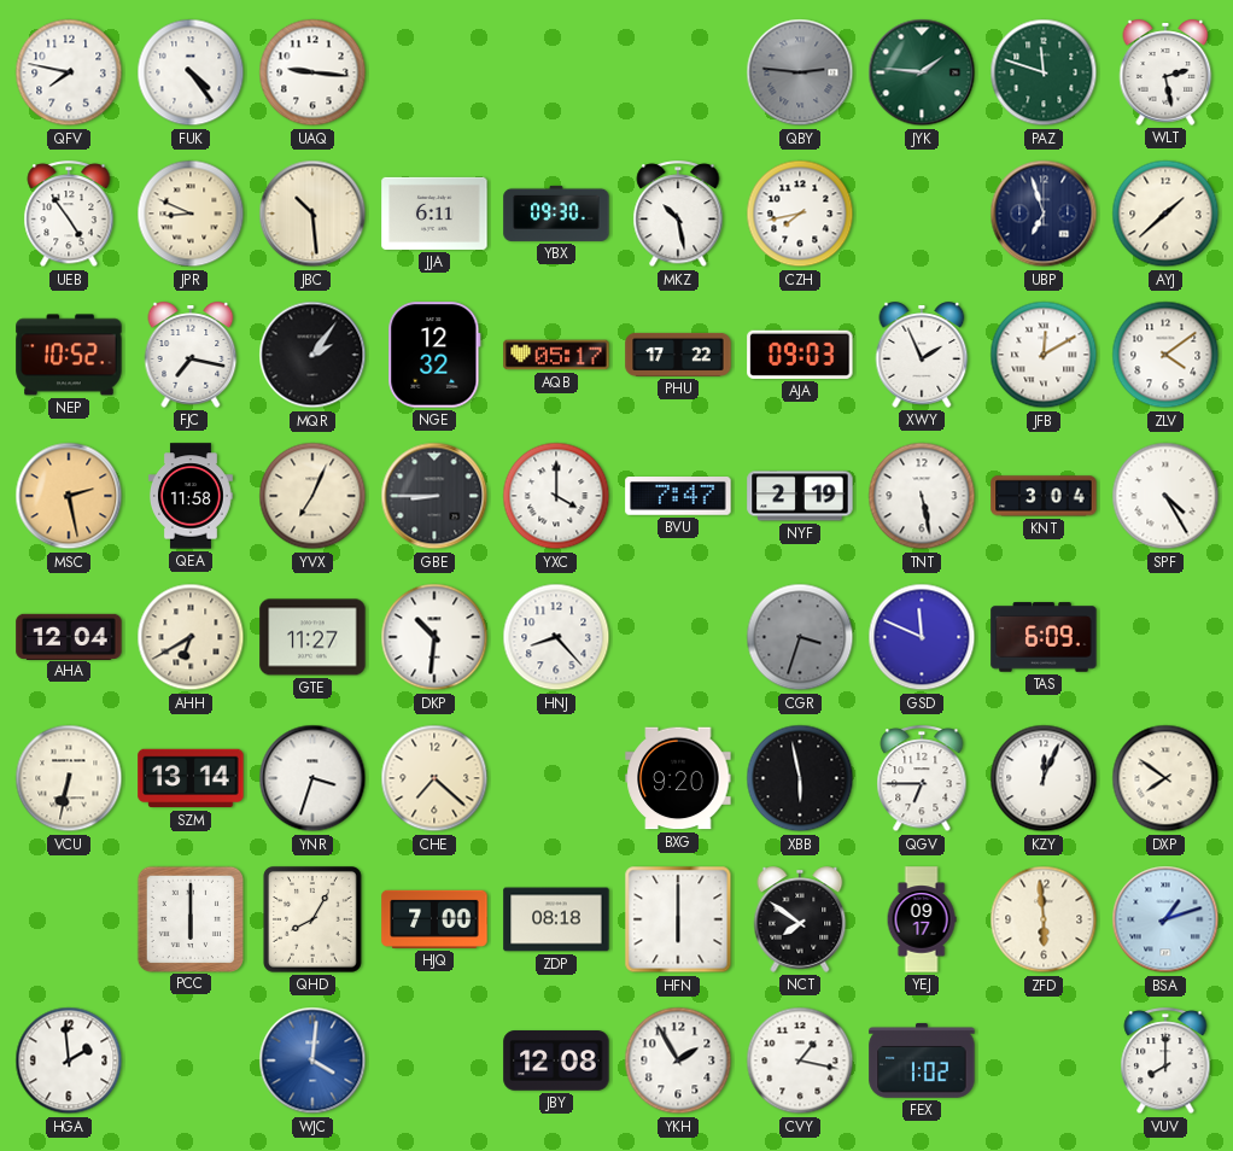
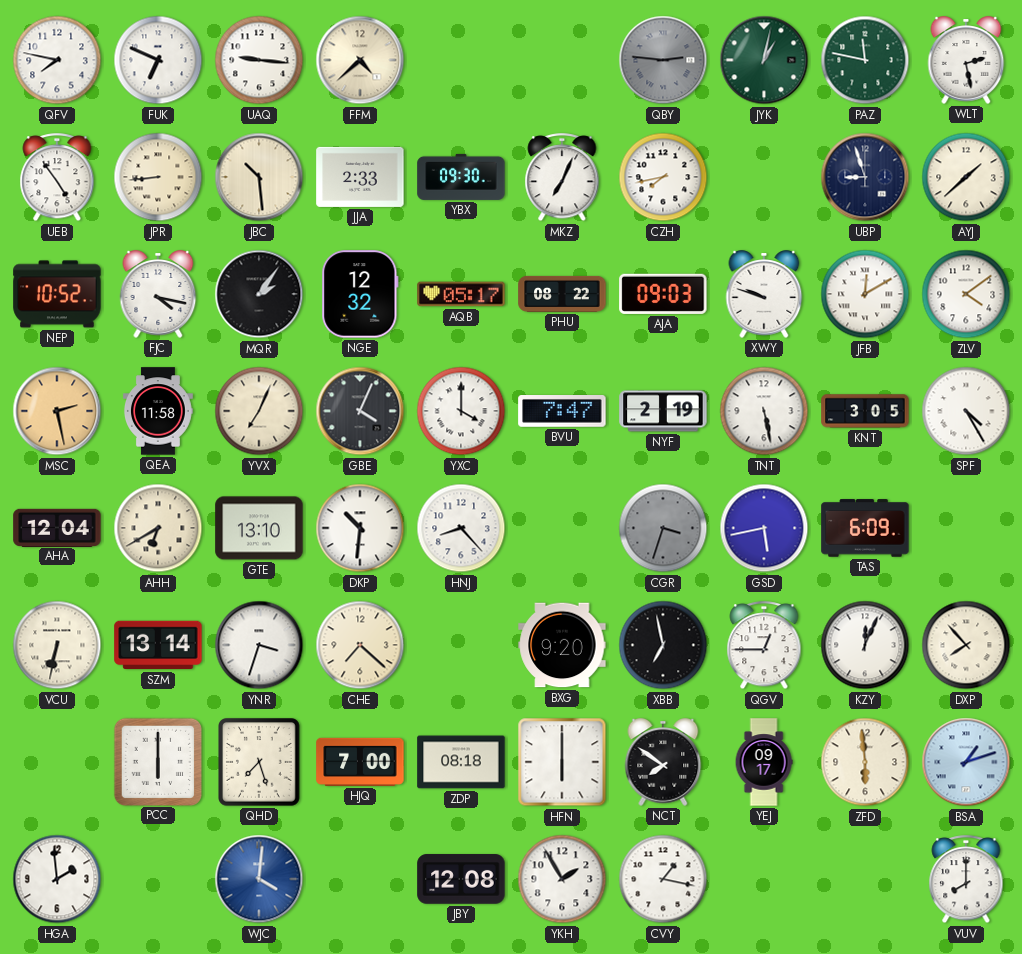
FUK: 4:24 -> 6:49
FFM: none -> 4:38
JYK: 1:46 -> 1:02
PAZ: 11:48 -> 11:47
JPR: 8:49 -> 8:44
JJA: 6:11 -> 2:33
MKZ: 10:28 -> 7:04
UBP: 6:57 -> 8:57
FJC: 7:17 -> 4:17
PHU: 17:22 -> 08:22
XWY: 1:56 -> 9:48
GBE: 8:45 -> 4:04
KNT: 3:04 -> 3:05
GTE: 11:27 -> 13:10
GSD: 11:49 -> 5:43
XBB: 5:58 -> 6:58
QGV: 6:45 -> 12:45
DXP: 7:51 -> 7:53
QHD: 8:05 -> 7:27
FEX: 1:02 -> none
